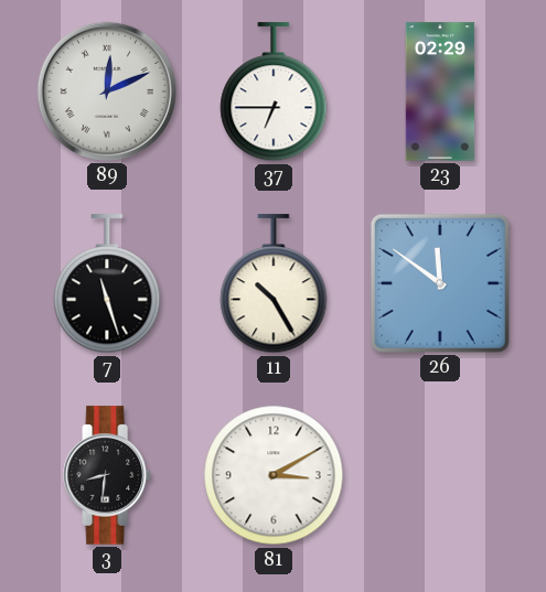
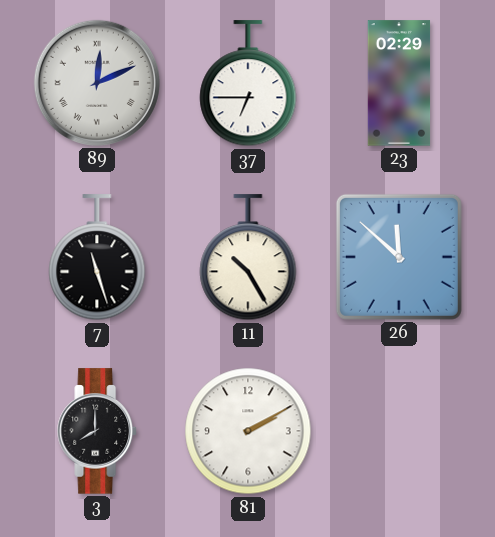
26: 11:51 -> 11:52
3: 8:31 -> 8:00
81: 3:10 -> 2:10
